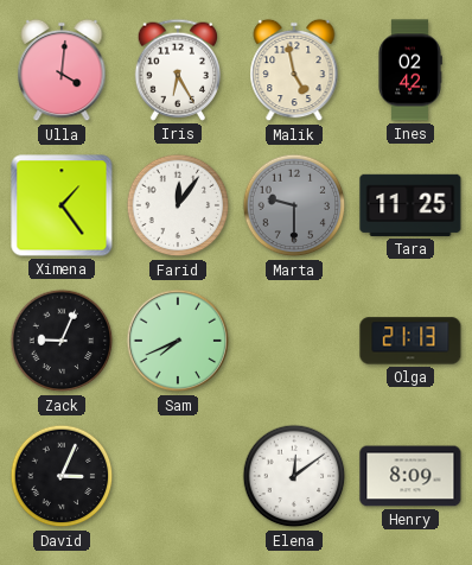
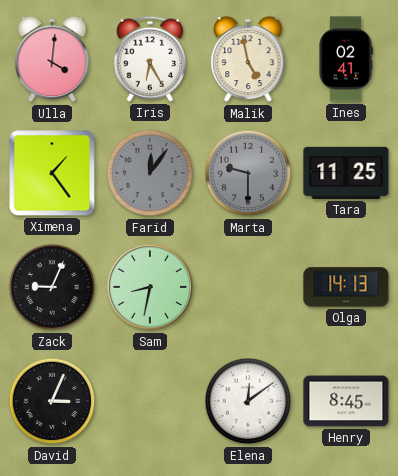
Ines: 02:42 -> 02:41
Farid dial: white -> grey
Sam: 7:41 -> 8:32
Olga: 21:13 -> 14:13
Henry: 8:09 -> 8:45
